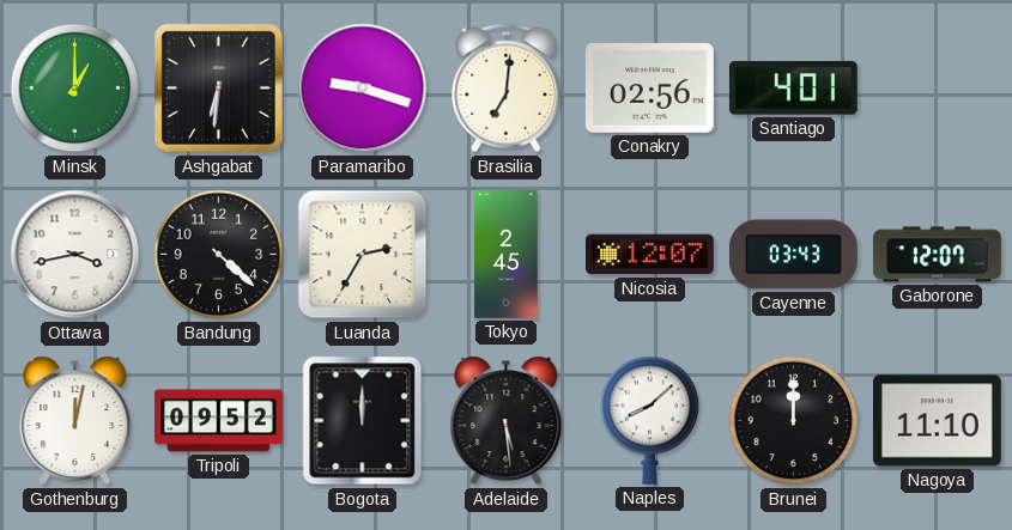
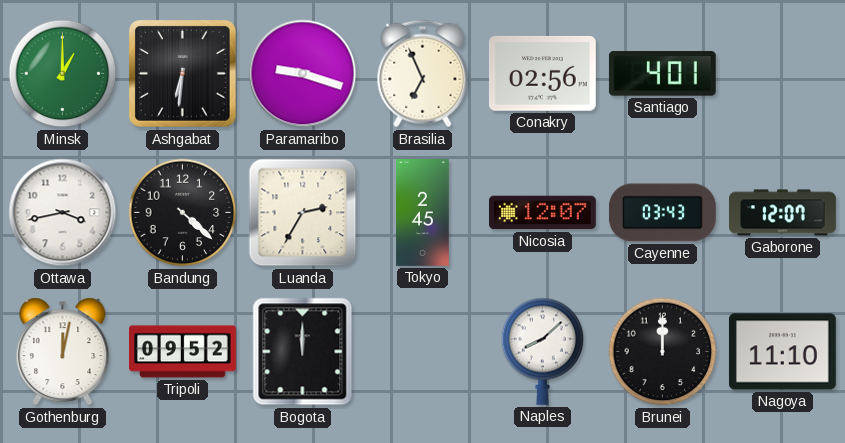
Brasilia: 7:01 -> 6:56
Adelaide: 5:29 -> none
